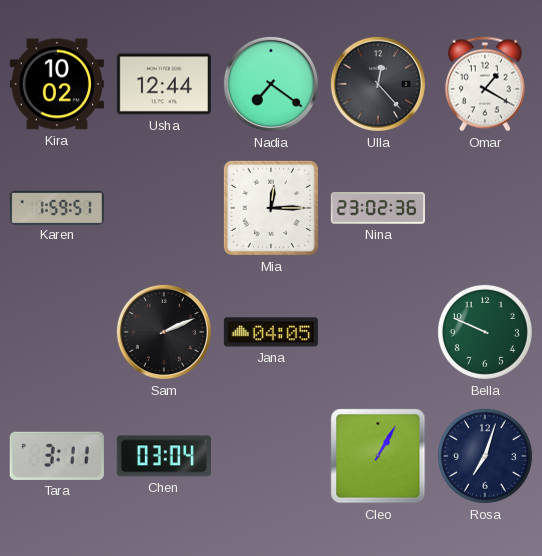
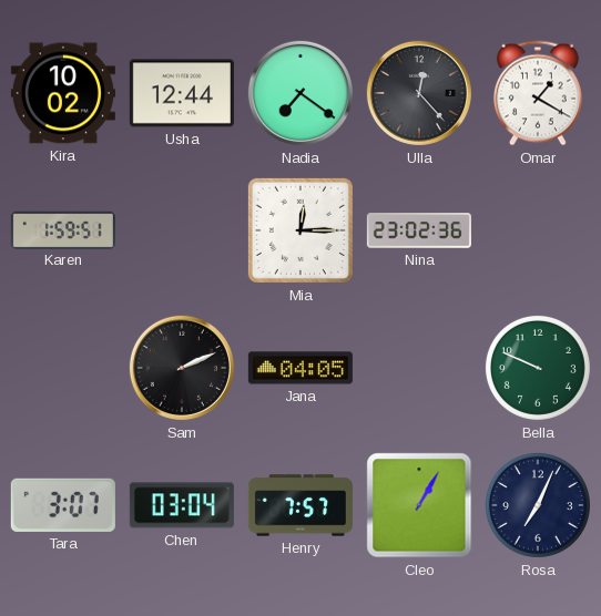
Tara: 3:11 -> 3:07
Henry: none -> 7:57
Rosa: 7:03 -> 7:04
